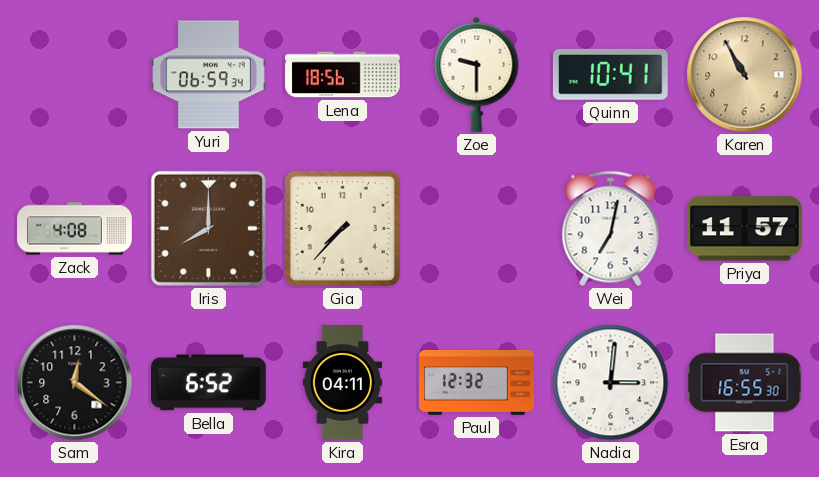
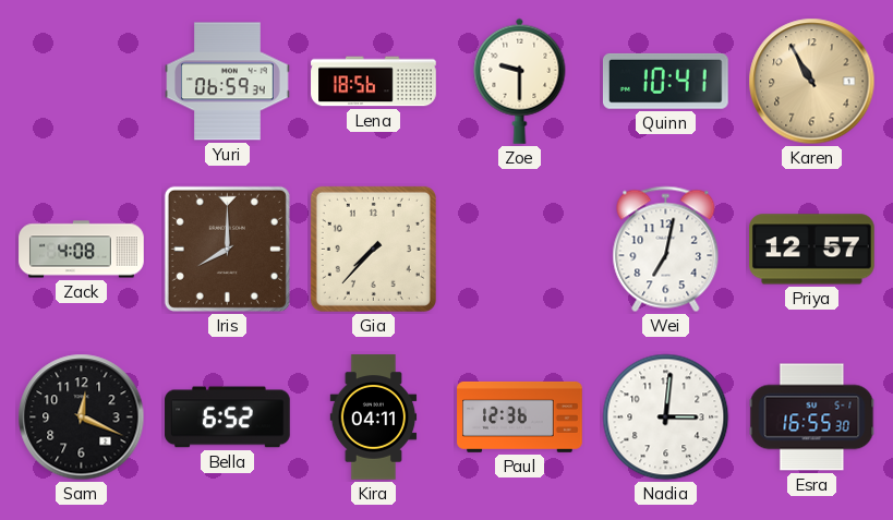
Priya: 11:57 -> 12:57
Sam: 12:21 -> 12:19
Paul: 12:32 -> 12:36
